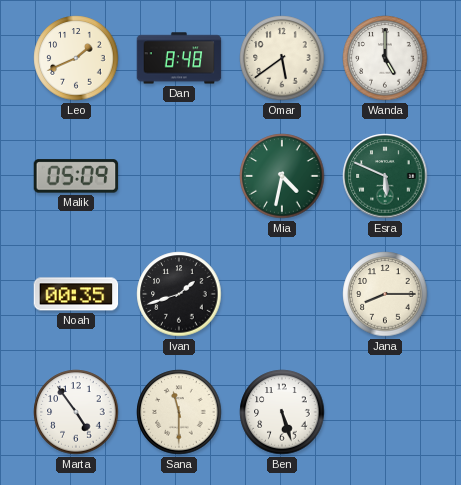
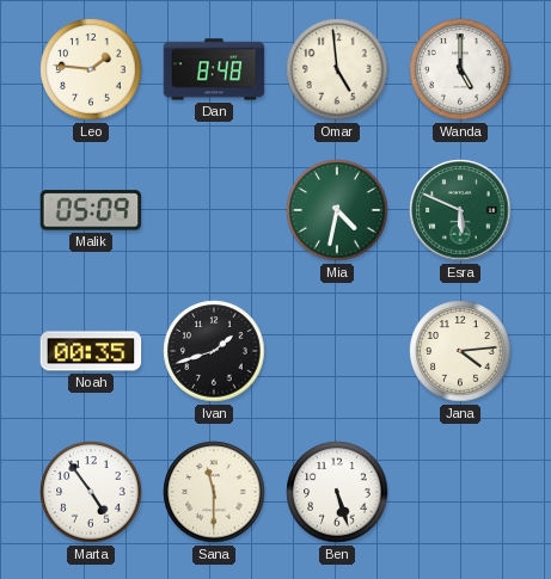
Leo: 1:41 -> 1:46
Omar: 5:39 -> 4:59
Jana: 8:15 -> 4:14
